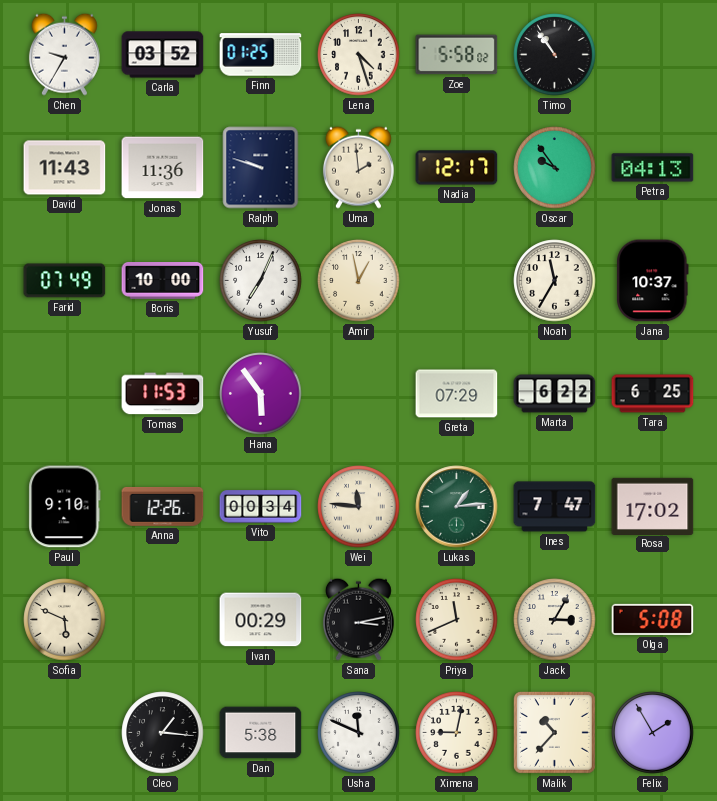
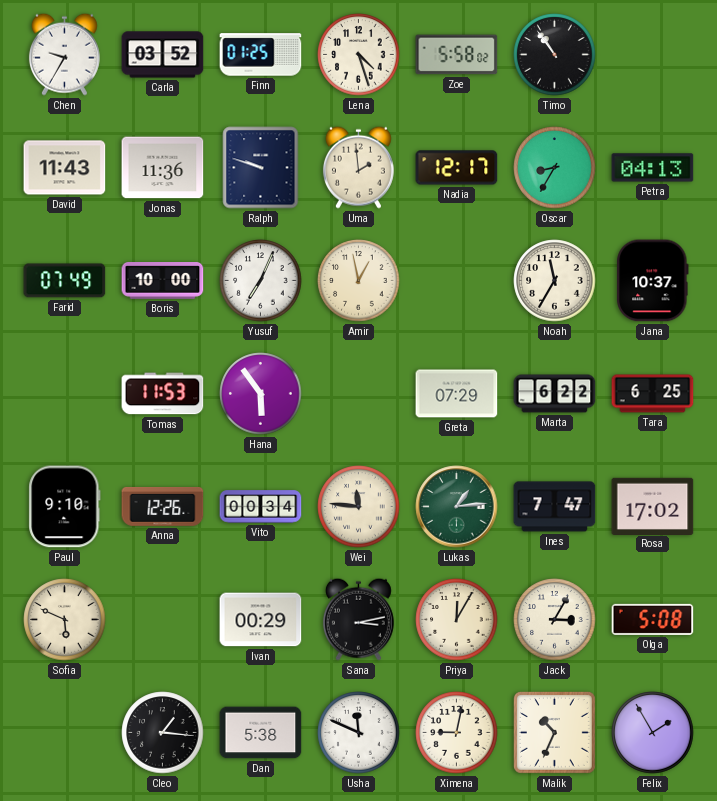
Oscar: 9:54 -> 8:35
Priya: 11:41 -> 12:05
Malik: 10:37 -> 10:34
